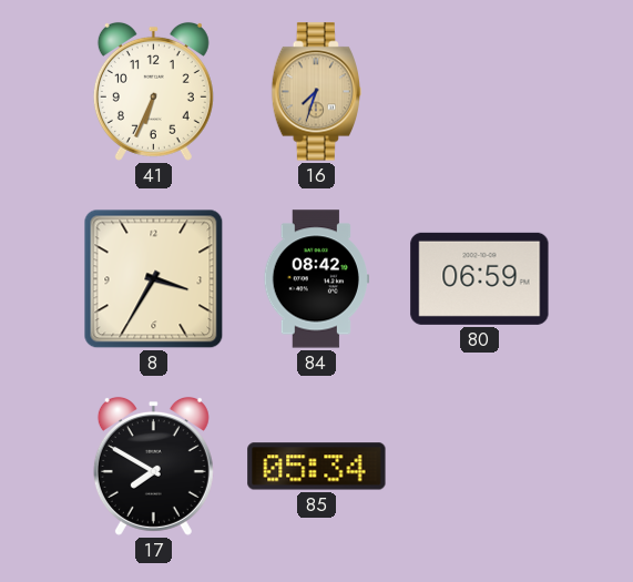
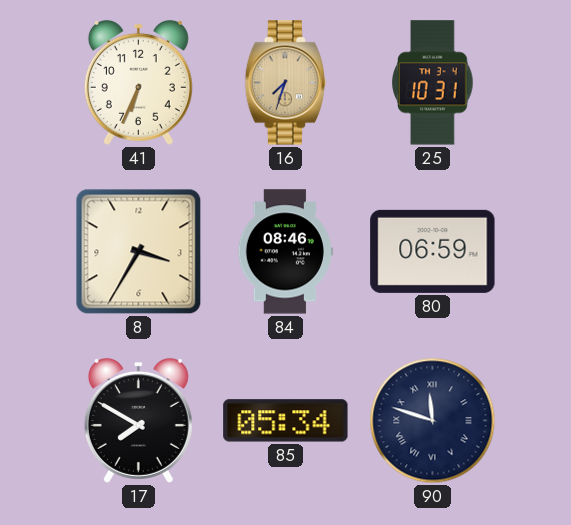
25: none -> 10:31
84: 08:42 -> 08:46
90: none -> 11:48
